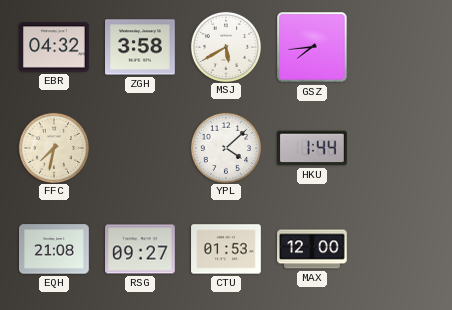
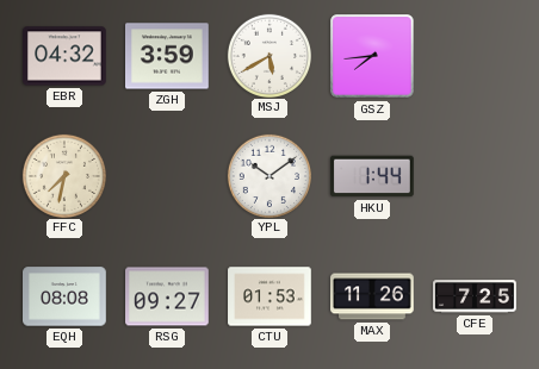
ZGH: 3:58 -> 3:59
YPL: 4:08 -> 10:09
EQH: 21:08 -> 08:08
MAX: 12:00 -> 11:26
CFE: none -> 7:25
